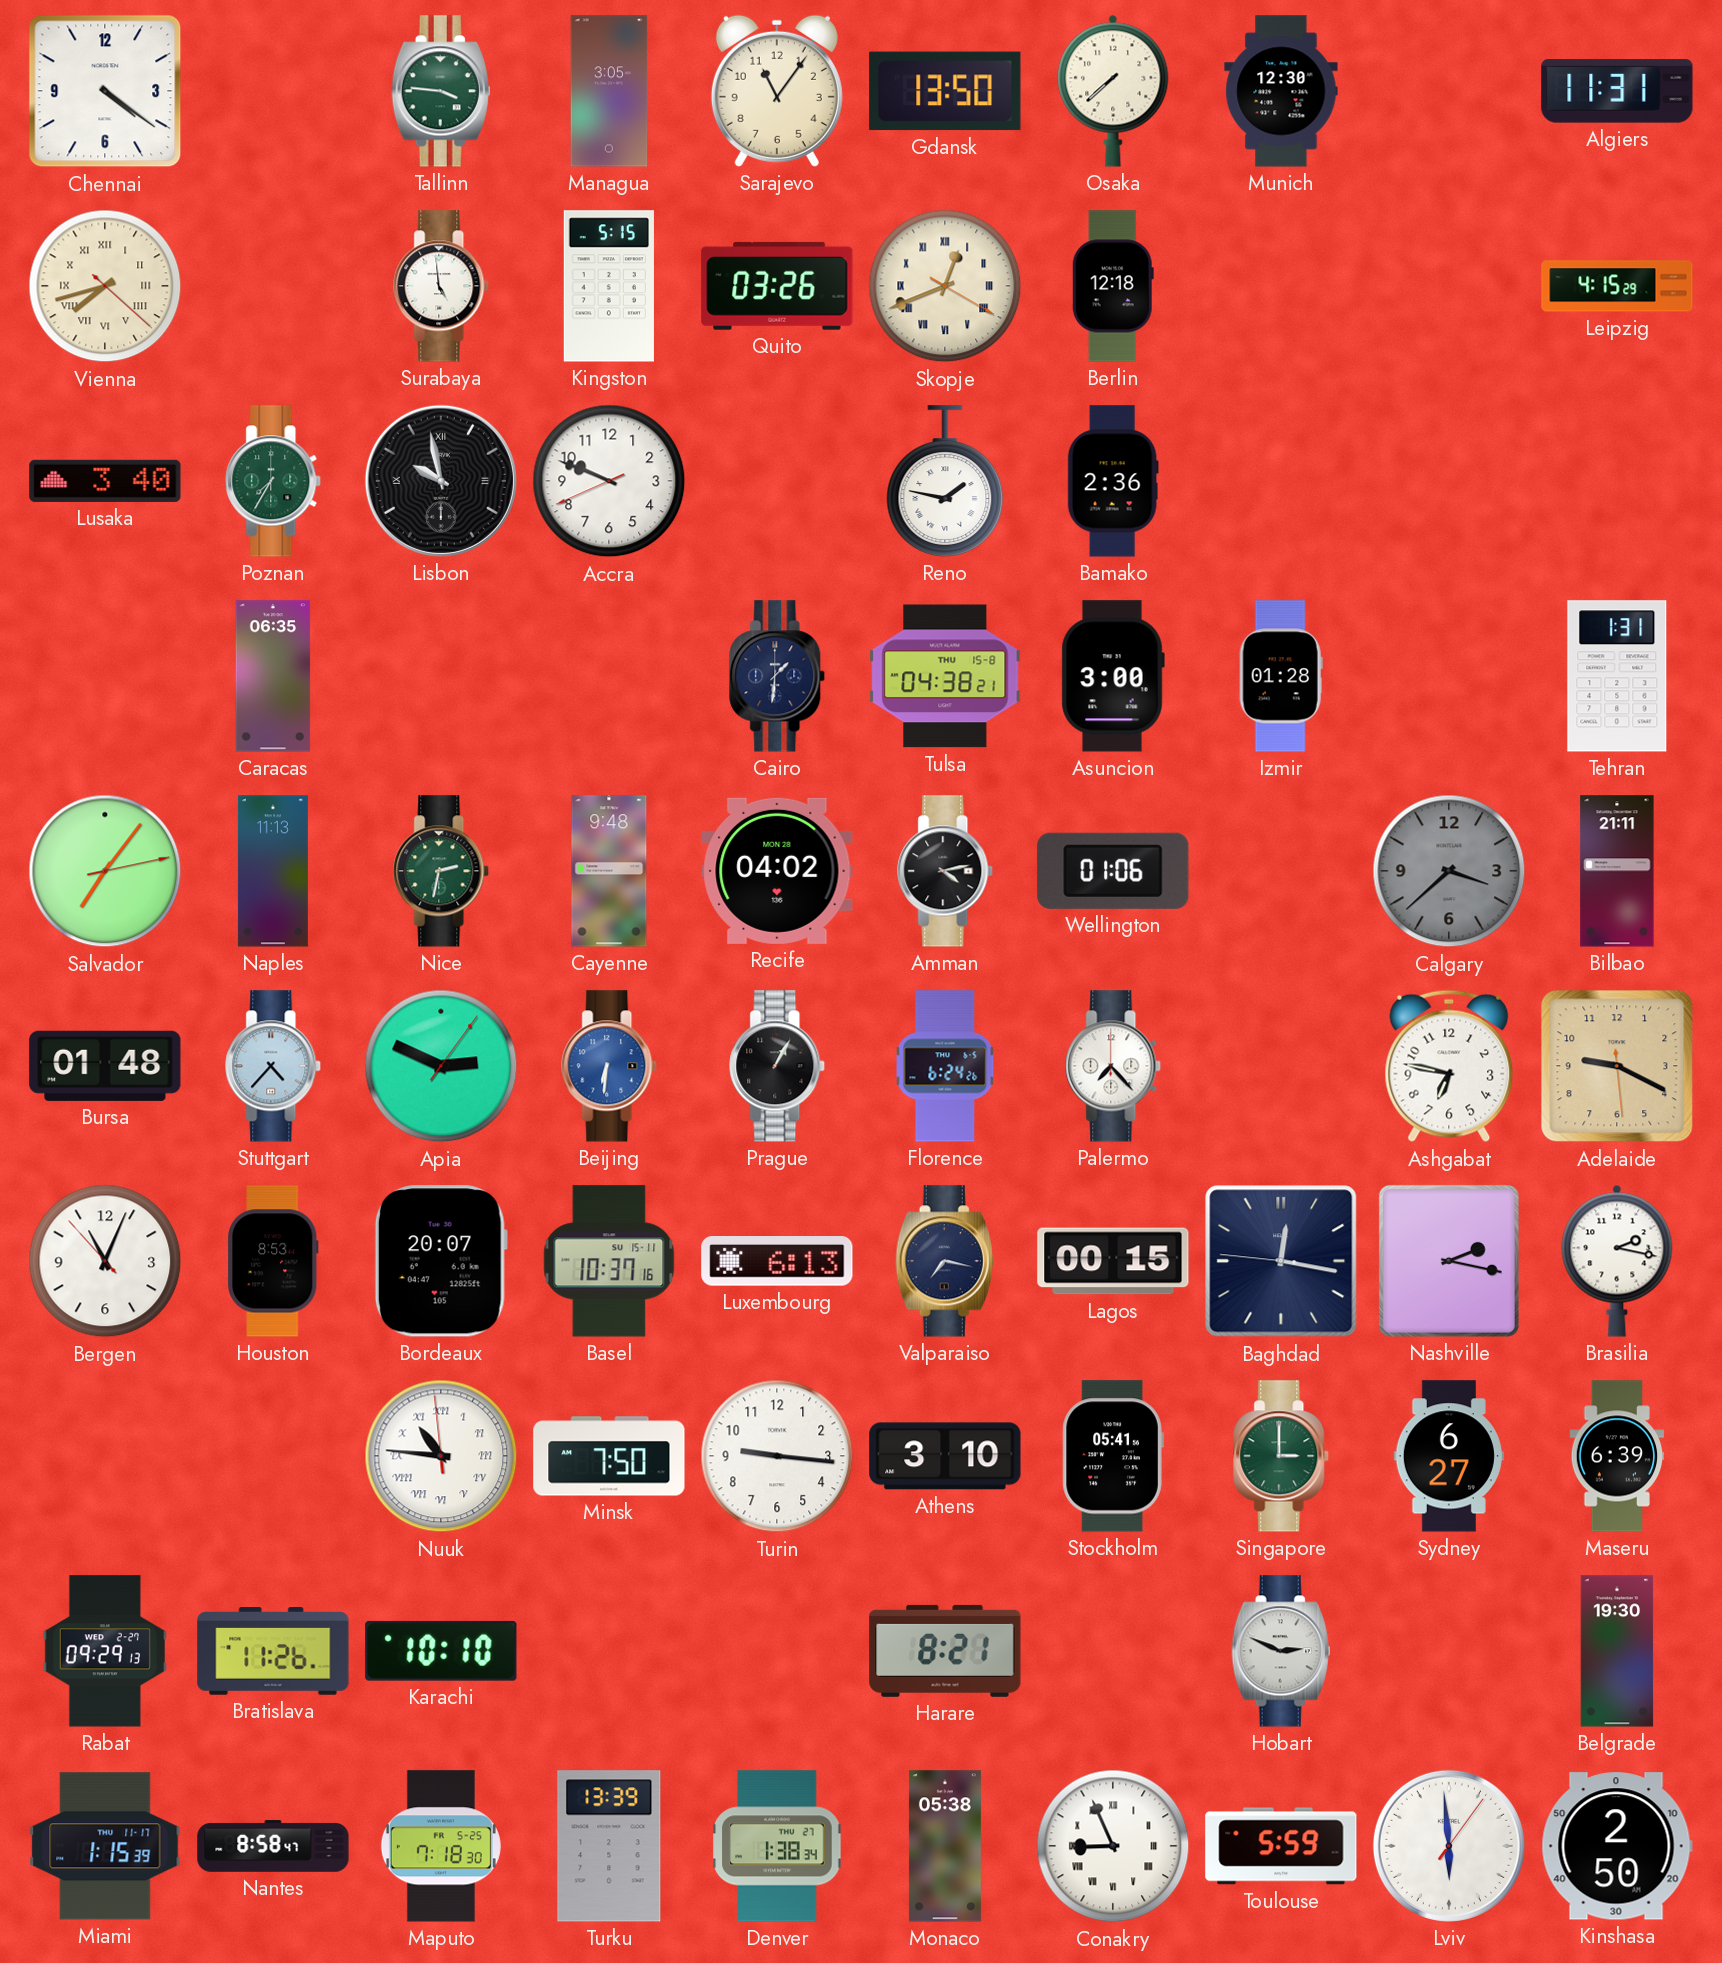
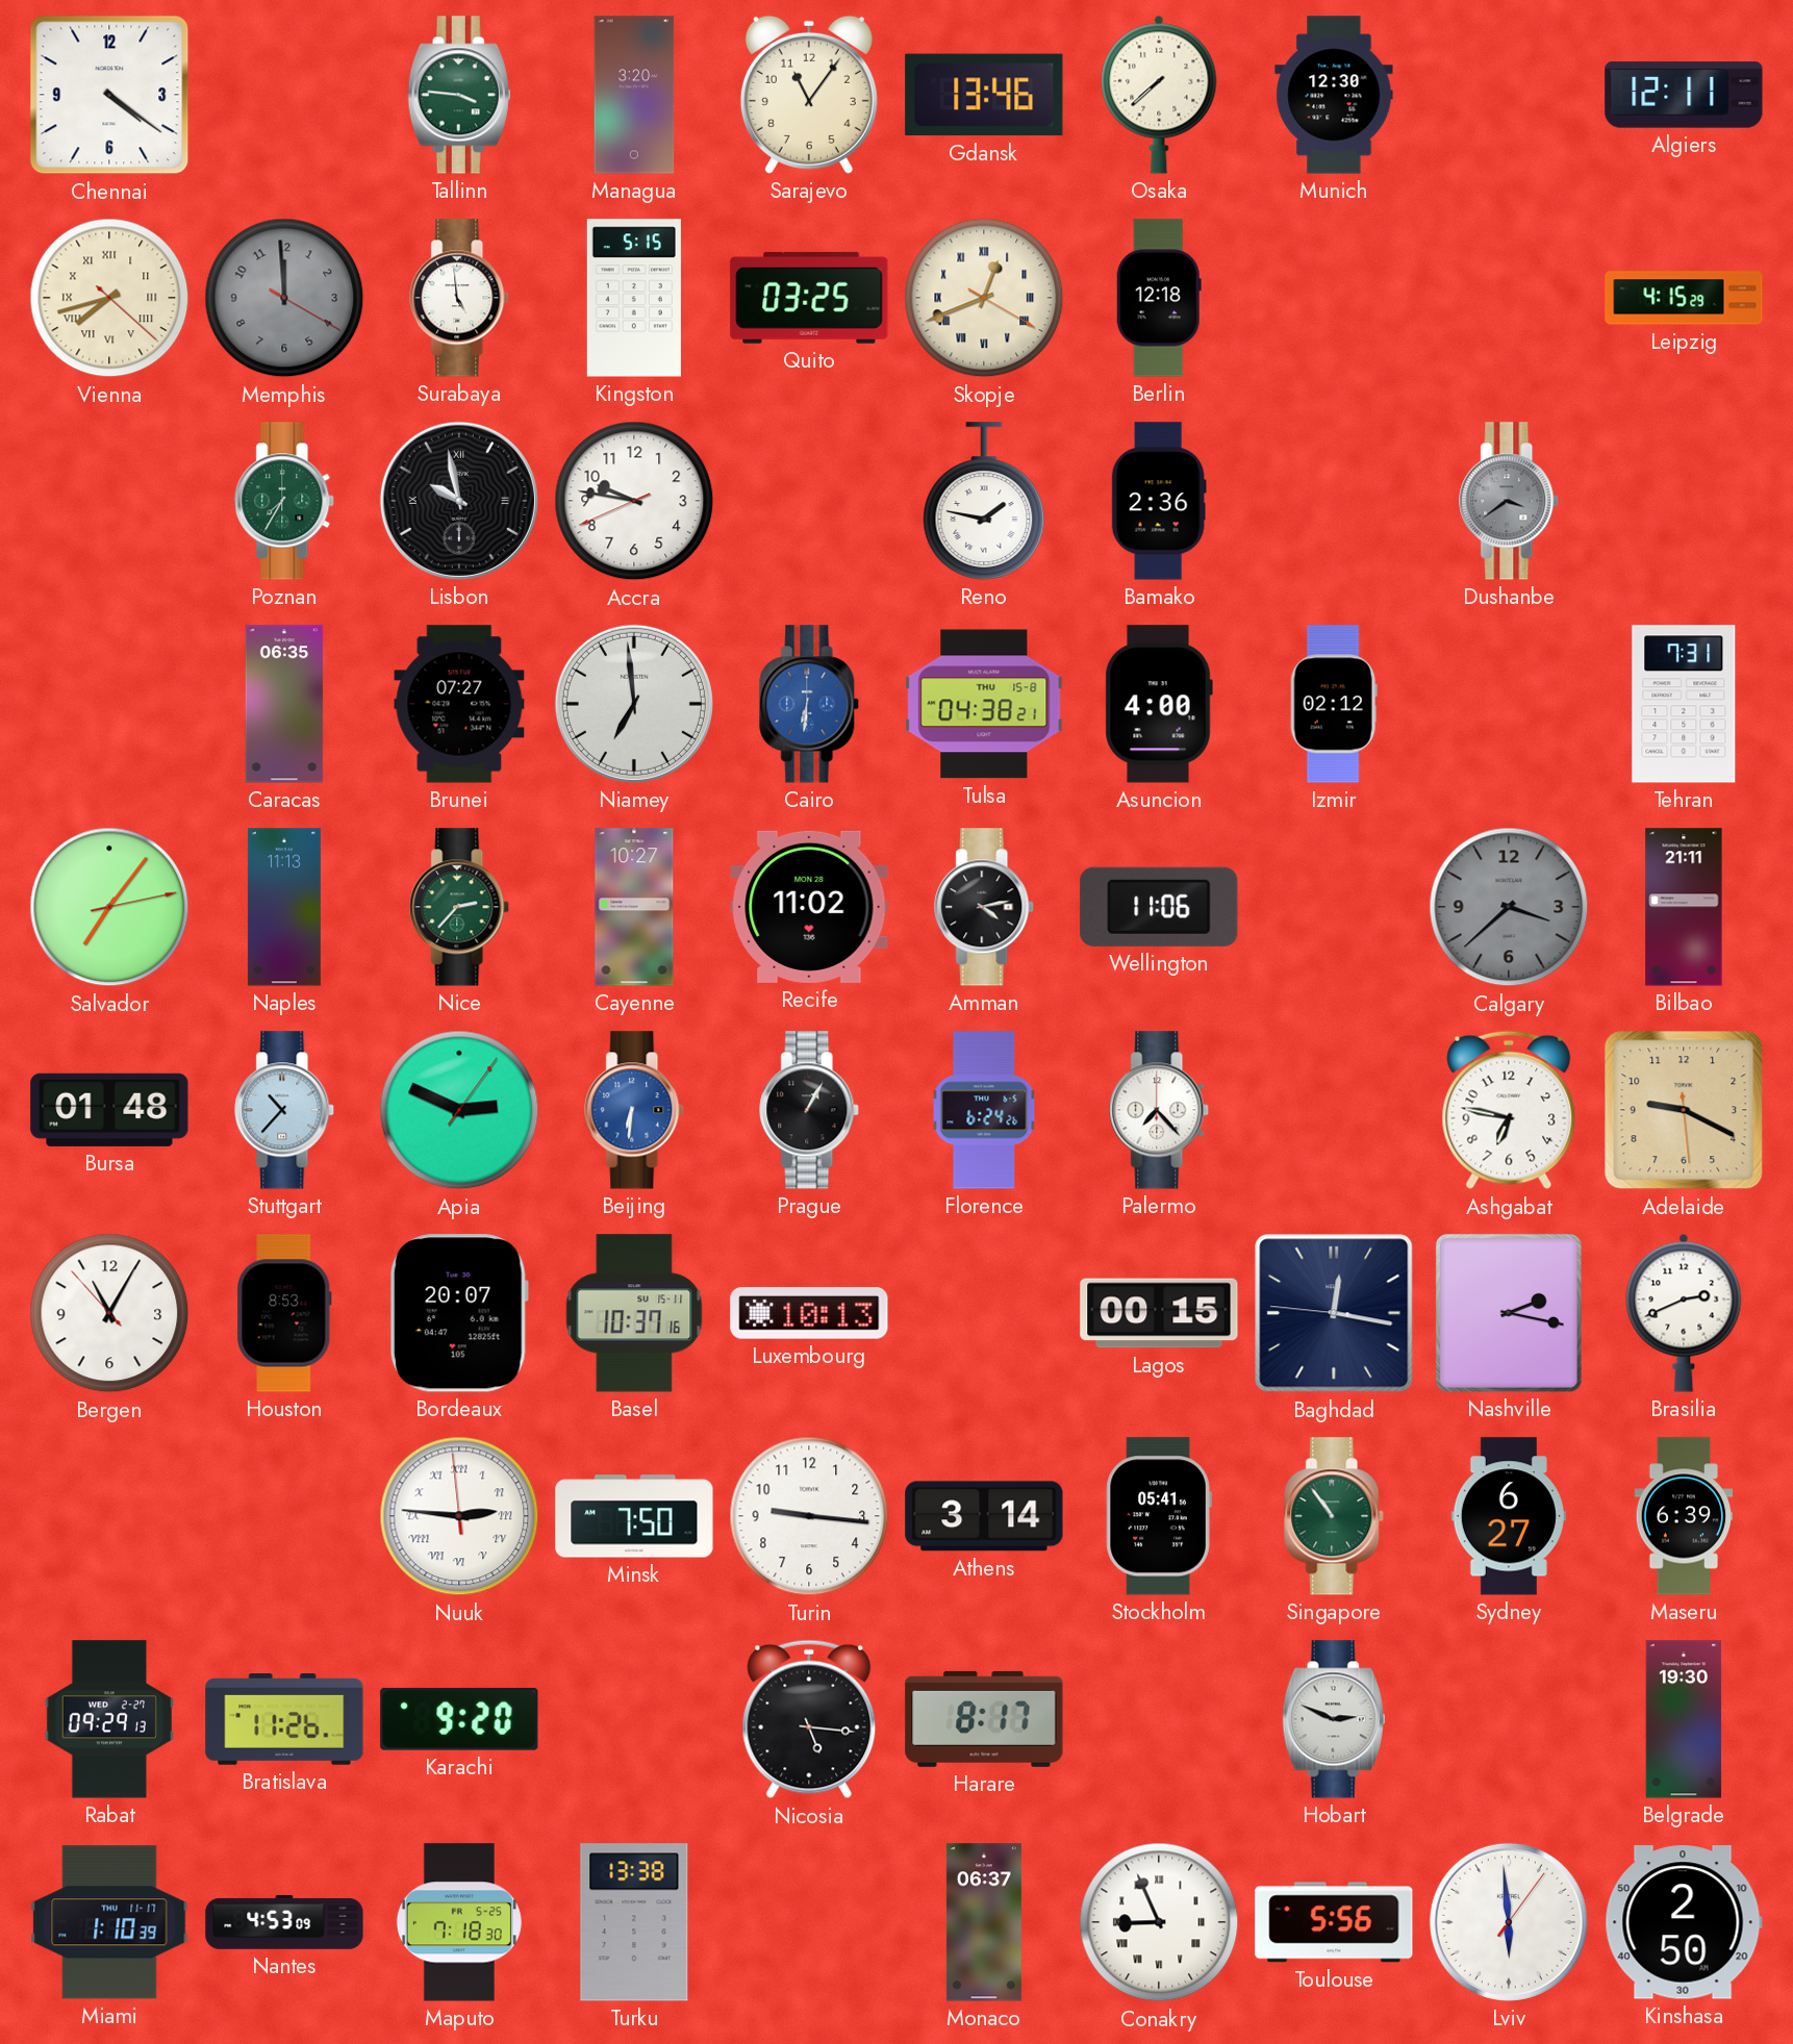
Managua: 3:05 -> 3:20
Gdansk: 13:50 -> 13:46
Algiers: 11:31 -> 12:11
Memphis: none -> 11:59
Quito: 03:26 -> 03:25
Lusaka: 3:40 -> none
Accra: 9:48 -> 9:46
Dushanbe: none -> 3:39
Brunei: none -> 07:27
Niamey: none -> 6:59
Cairo: 1:31 -> 6:31
Cairo dial: navy -> blue
Asuncion: 3:00 -> 4:00
Izmir: 01:28 -> 02:12
Tehran: 1:31 -> 7:31
Nice: 2:32 -> 2:37
Cayenne: 9:48 -> 10:27
Recife: 04:02 -> 11:02
Wellington: 01:06 -> 11:06
Stuttgart: 4:37 -> 10:37
Bergen: 11:03 -> 11:04
Luxembourg: 6:13 -> 10:13
Valparaiso: 7:17 -> none
Brasilia: 2:17 -> 2:41
Nuuk: 10:45 -> 2:45
Athens: 3:10 -> 3:14
Singapore: 3:00 -> 10:54
Karachi: 10:10 -> 9:20
Nicosia: none -> 5:16
Harare: 8:21 -> 8:17
Miami: 1:15 -> 1:10
Nantes: 8:58 -> 4:53
Turku: 13:39 -> 13:38
Denver: 1:38 -> none
Monaco: 05:38 -> 06:37
Toulouse: 5:59 -> 5:56
